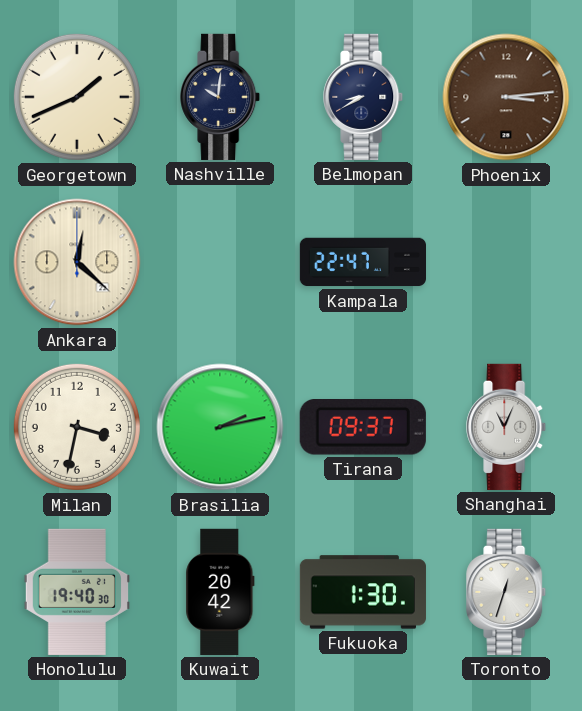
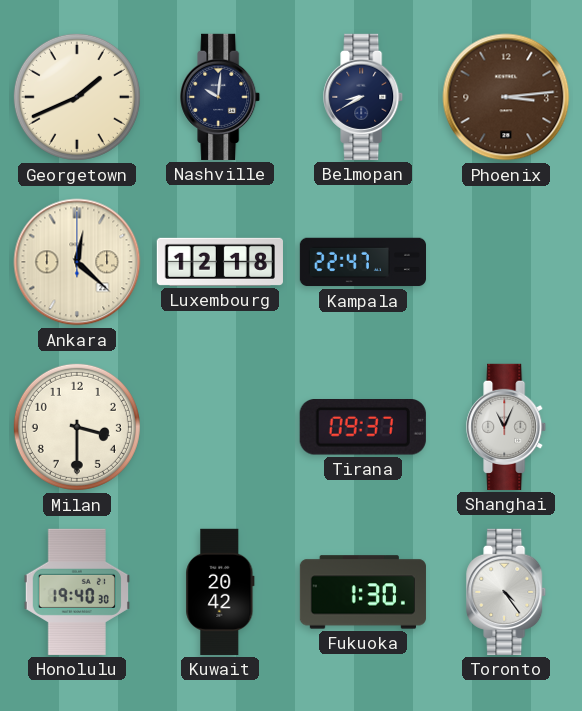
Luxembourg: none -> 12:18
Milan: 3:32 -> 3:30
Brasilia: 2:13 -> none
Toronto: 12:33 -> 4:24
